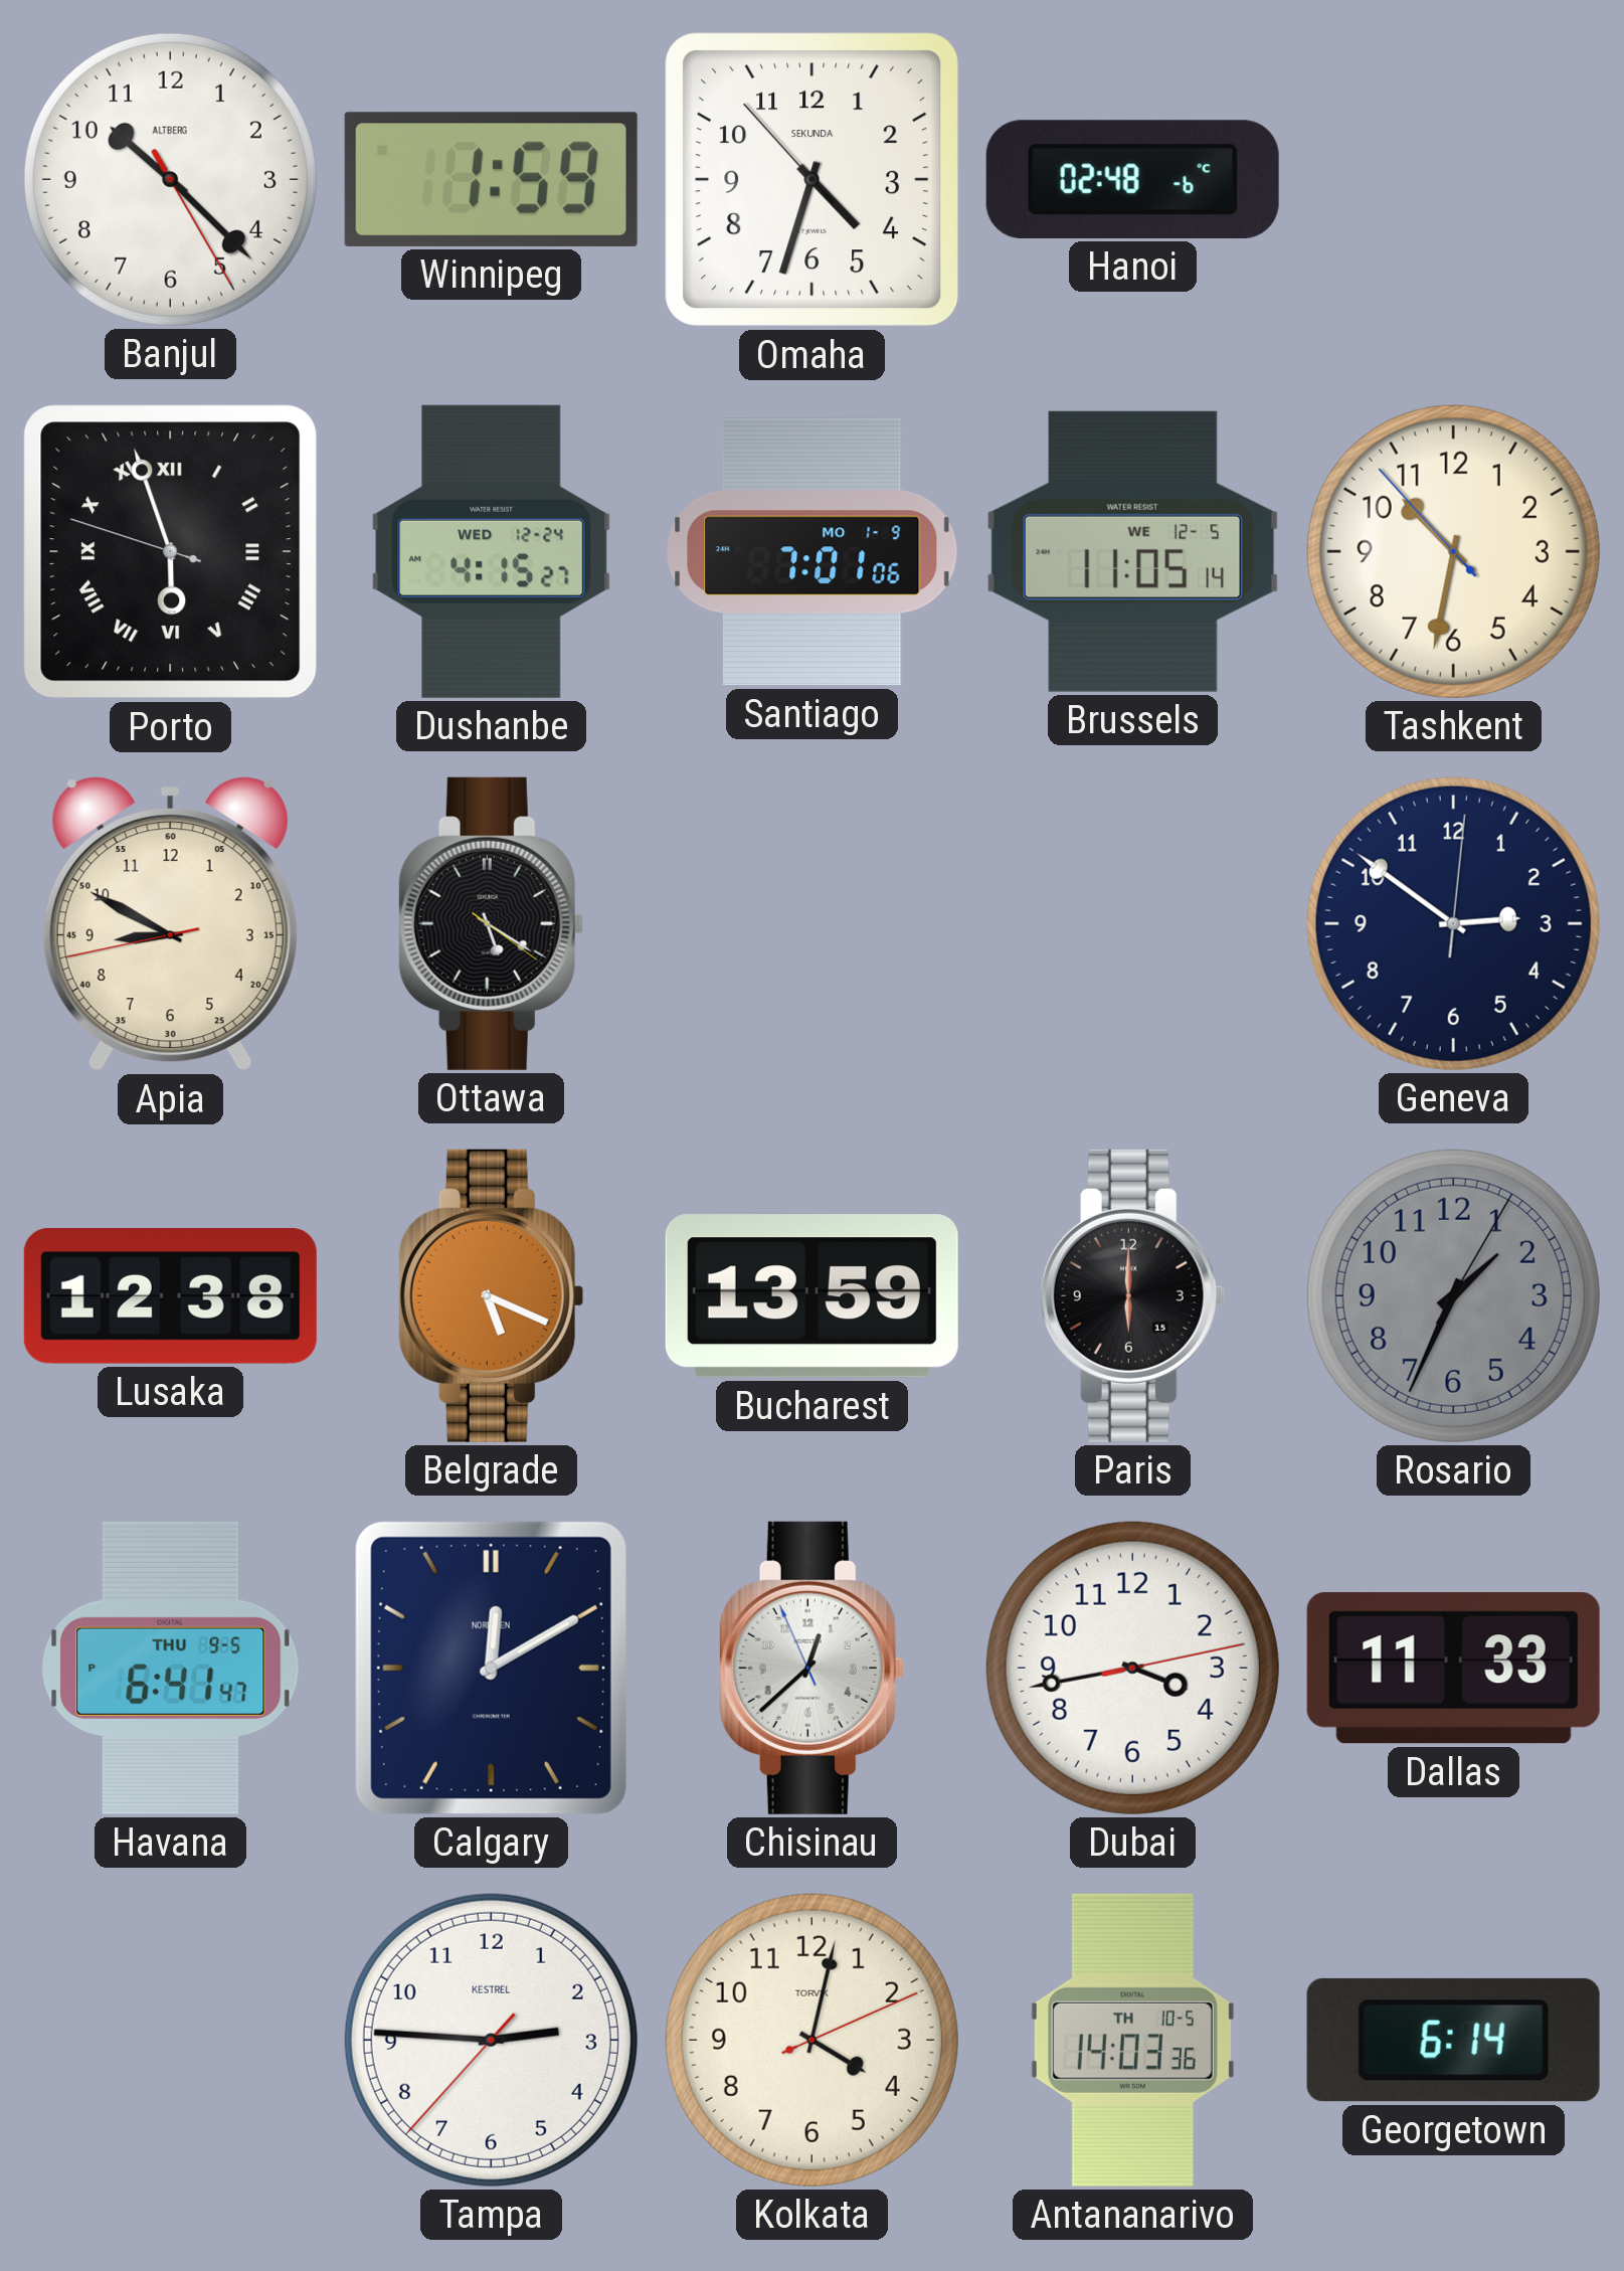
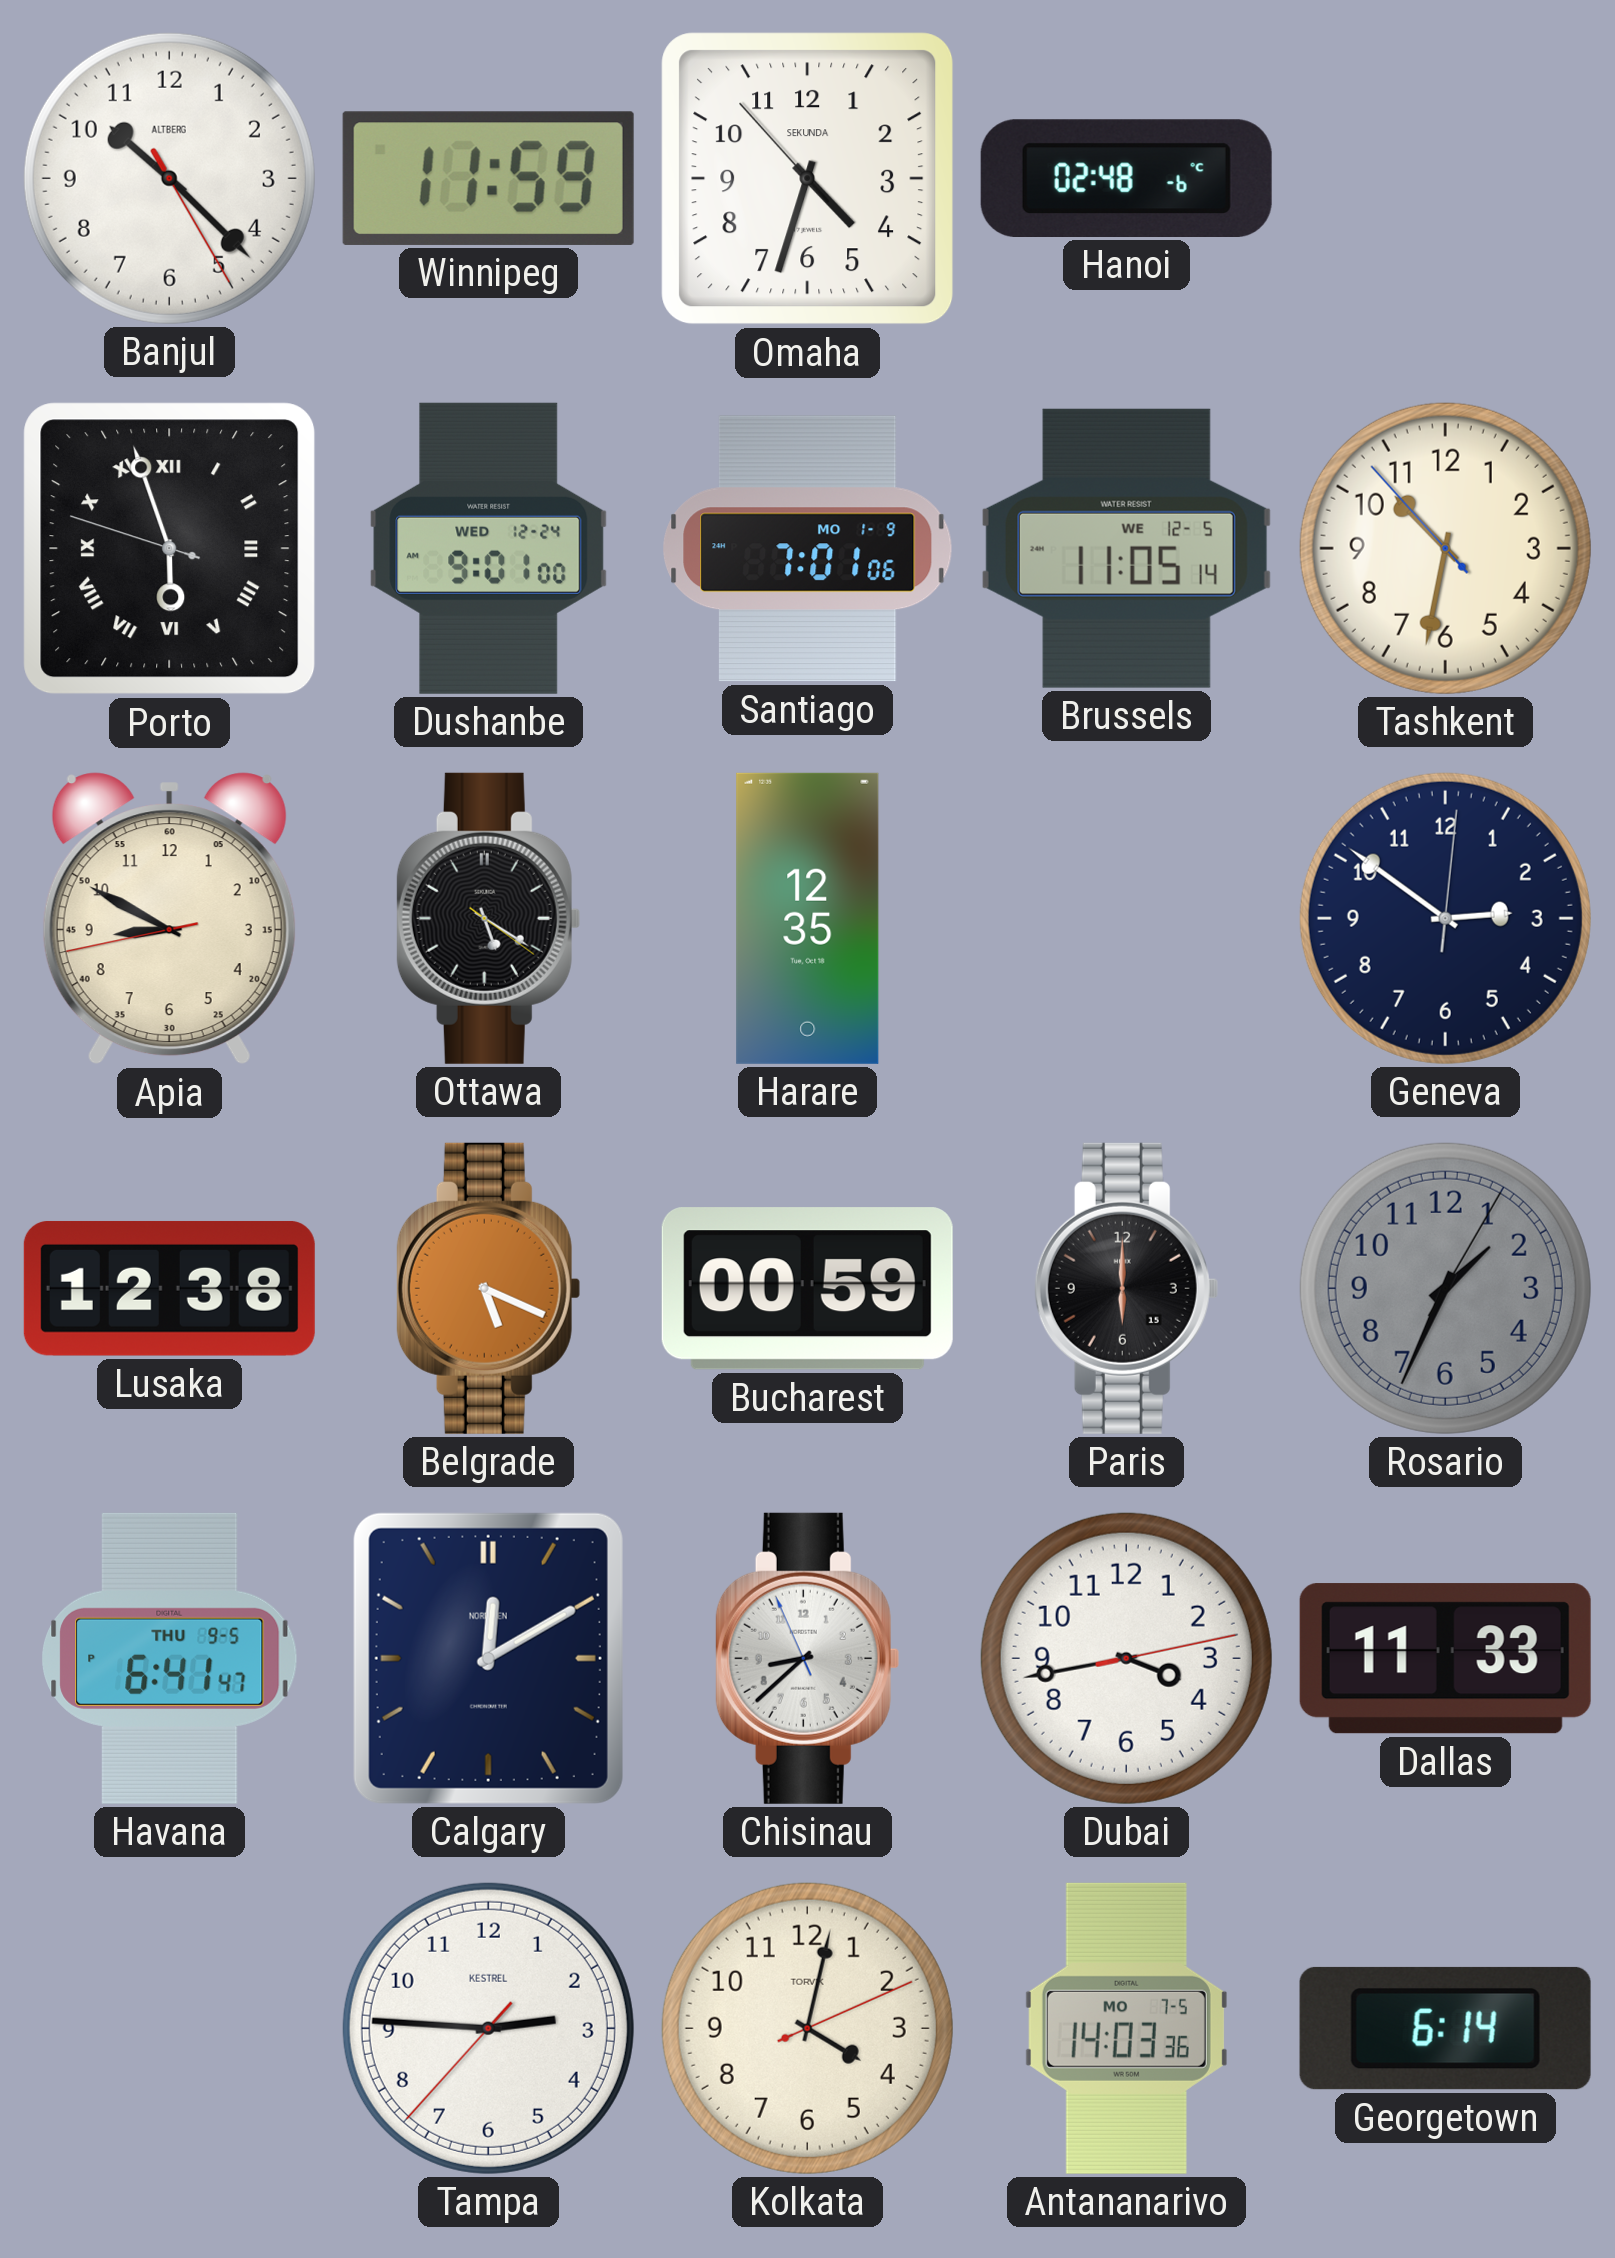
Winnipeg: 1:59 -> 11:59
Dushanbe: 4:15 -> 9:01
Harare: none -> 12:35
Bucharest: 13:59 -> 00:59
Chisinau: 12:37 -> 8:37
Antananarivo date: TH 10-5 -> MO 7-5
